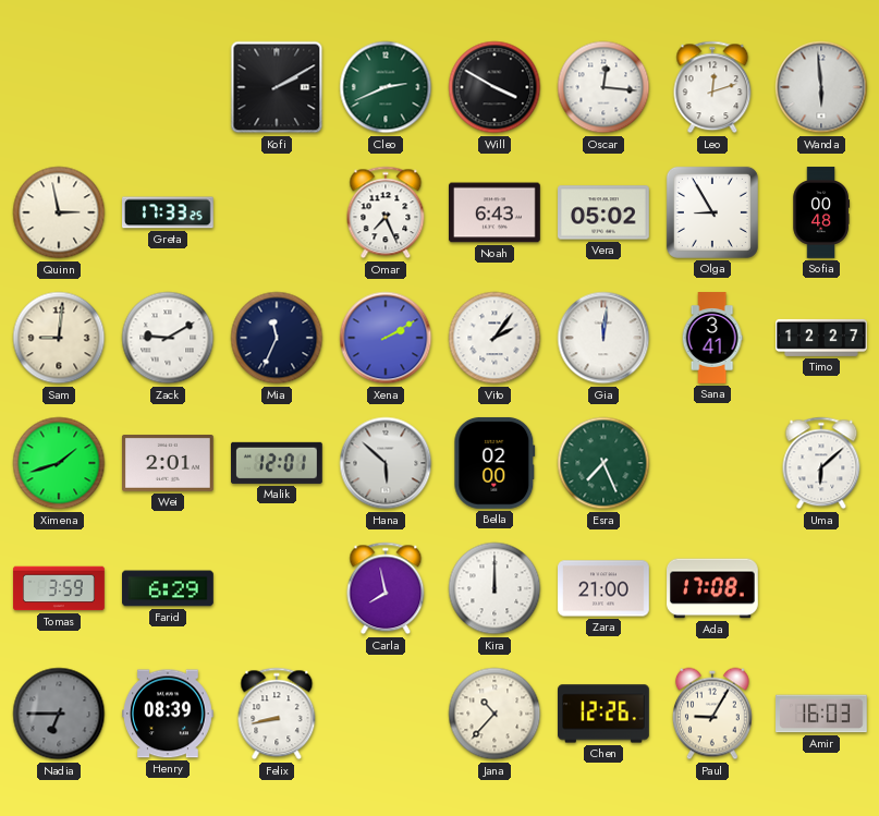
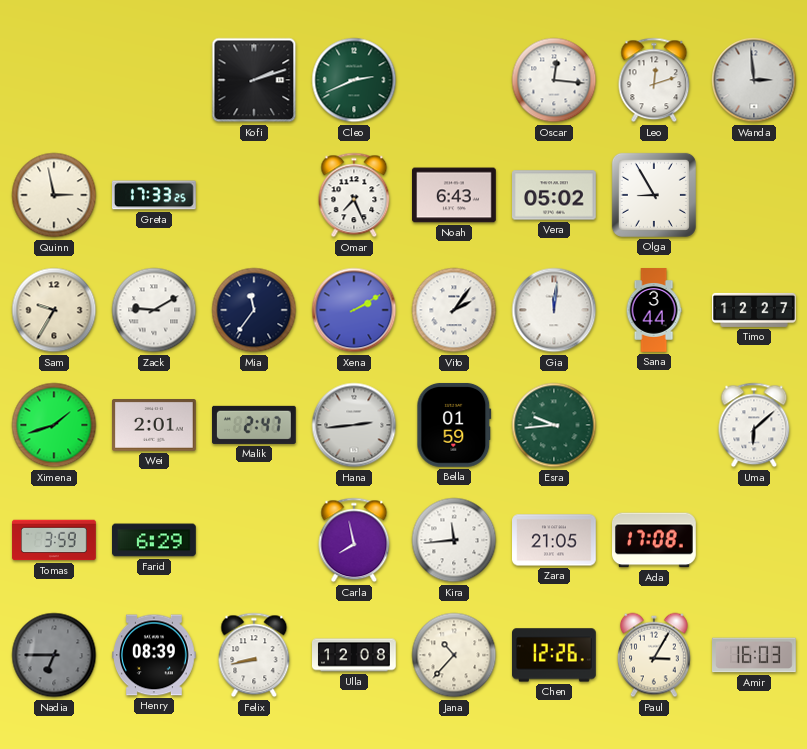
Kofi: 2:10 -> 2:12
Will: 3:50 -> none
Wanda: 5:59 -> 2:59
Sofia: 00:48 -> none
Sam: 9:01 -> 9:35
Mia: 11:34 -> 11:36
Sana: 3:41 -> 3:44
Malik: 12:01 -> 2:47
Hana: 5:52 -> 2:44
Bella: 02:00 -> 01:59
Esra: 7:26 -> 9:44
Kira: 12:00 -> 11:44
Zara: 21:00 -> 21:05
Ulla: none -> 12:08
Paul: 9:05 -> 3:05
